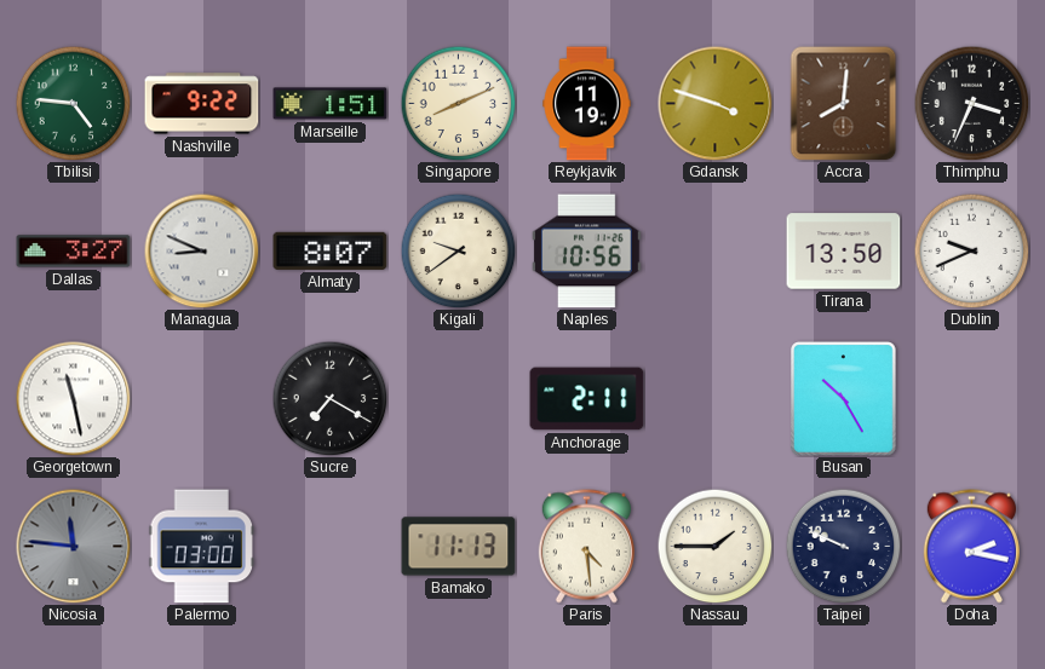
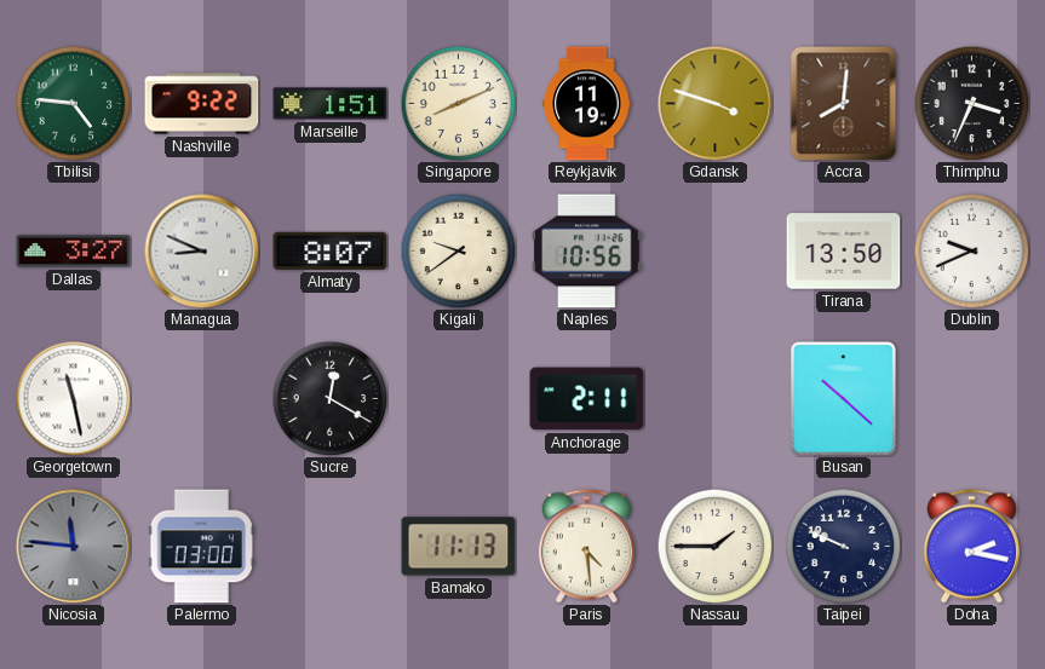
Sucre: 7:20 -> 12:20
Busan: 10:25 -> 10:22
